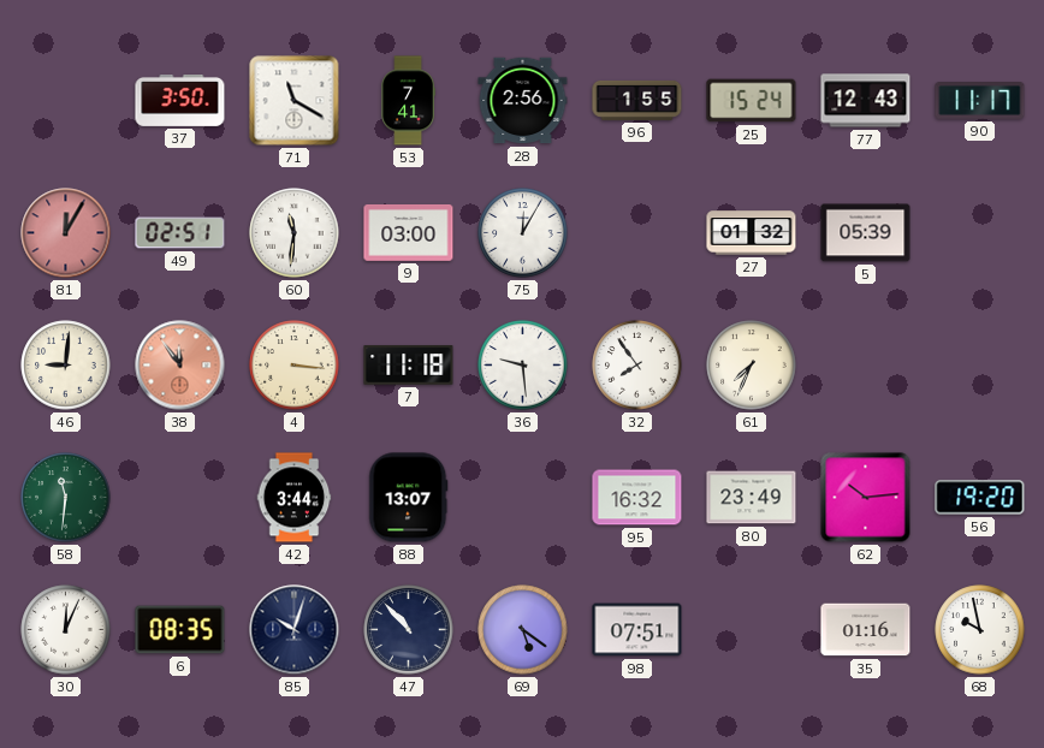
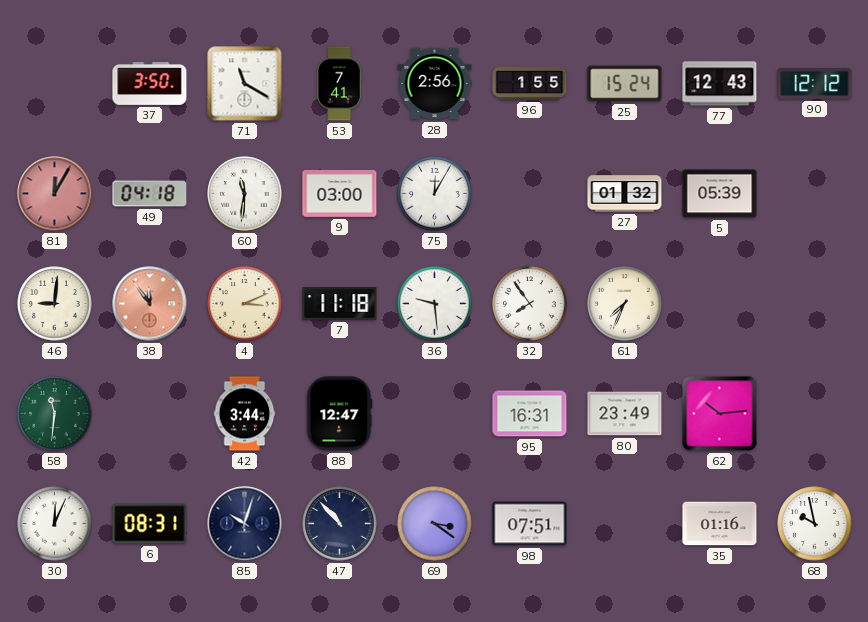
90: 11:17 -> 12:12
49: 02:51 -> 04:18
4: 3:16 -> 3:11
88: 13:07 -> 12:47
95: 16:32 -> 16:31
56: 19:20 -> none
6: 08:35 -> 08:31
69: 5:21 -> 3:21
